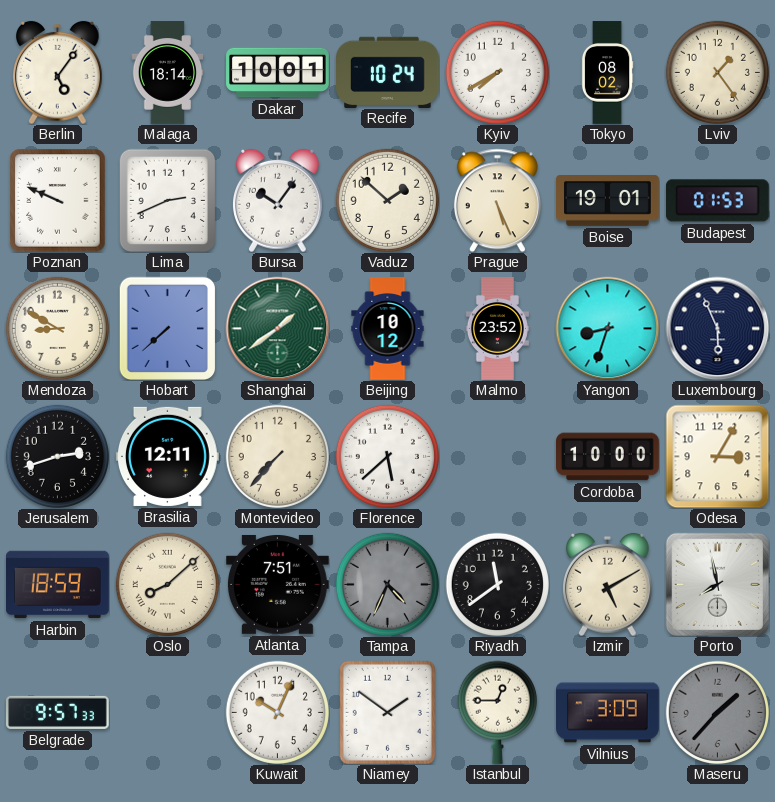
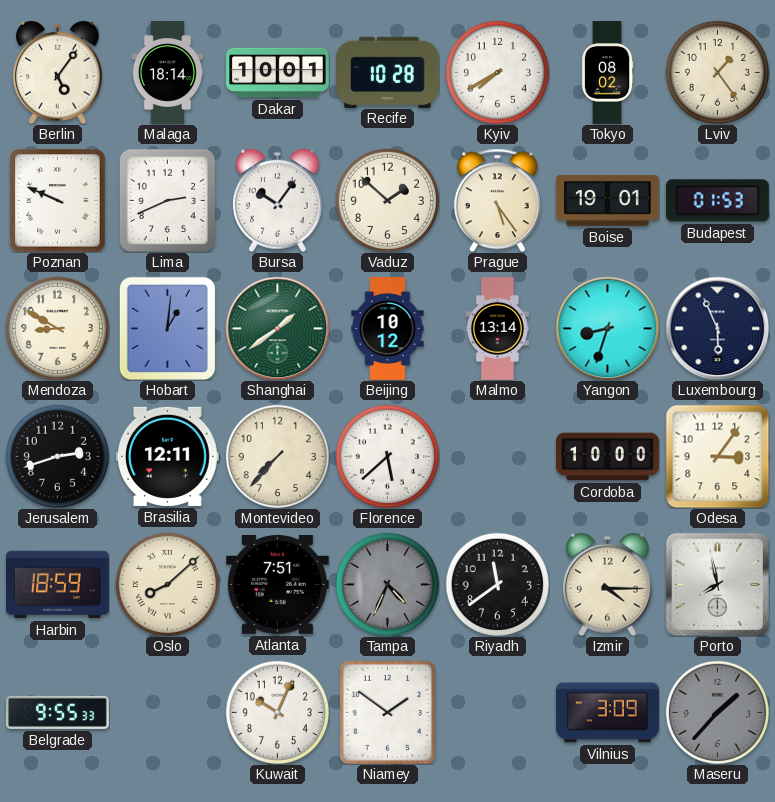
Recife: 10:24 -> 10:28
Prague: 5:26 -> 5:24
Hobart: 7:38 -> 1:01
Malmo: 23:52 -> 13:14
Odesa: 3:05 -> 3:06
Izmir: 5:10 -> 4:15
Belgrade: 9:57 -> 9:55
Istanbul: 12:45 -> none
